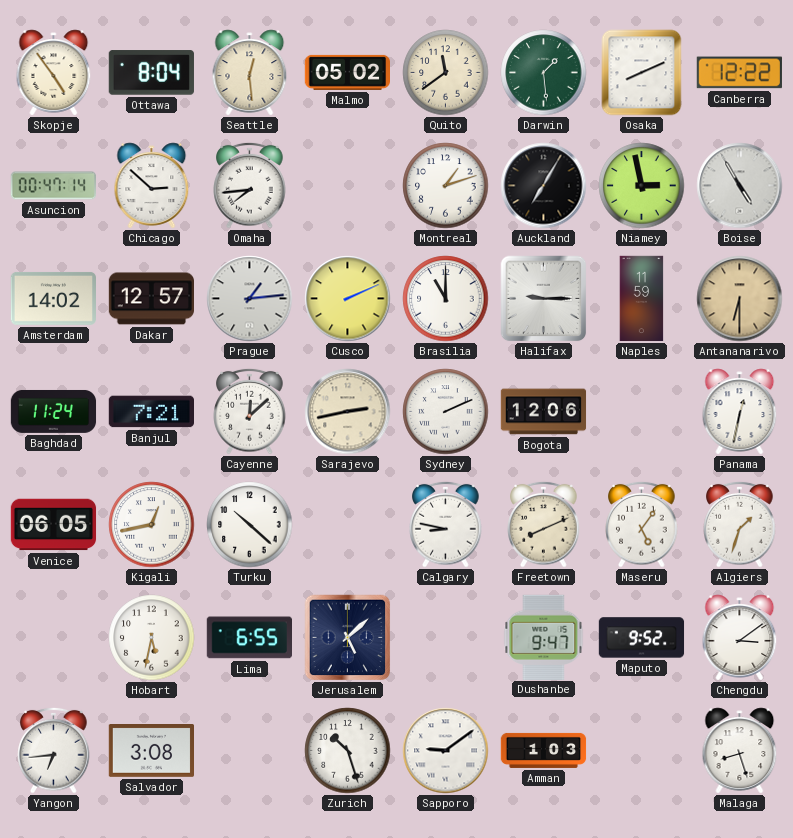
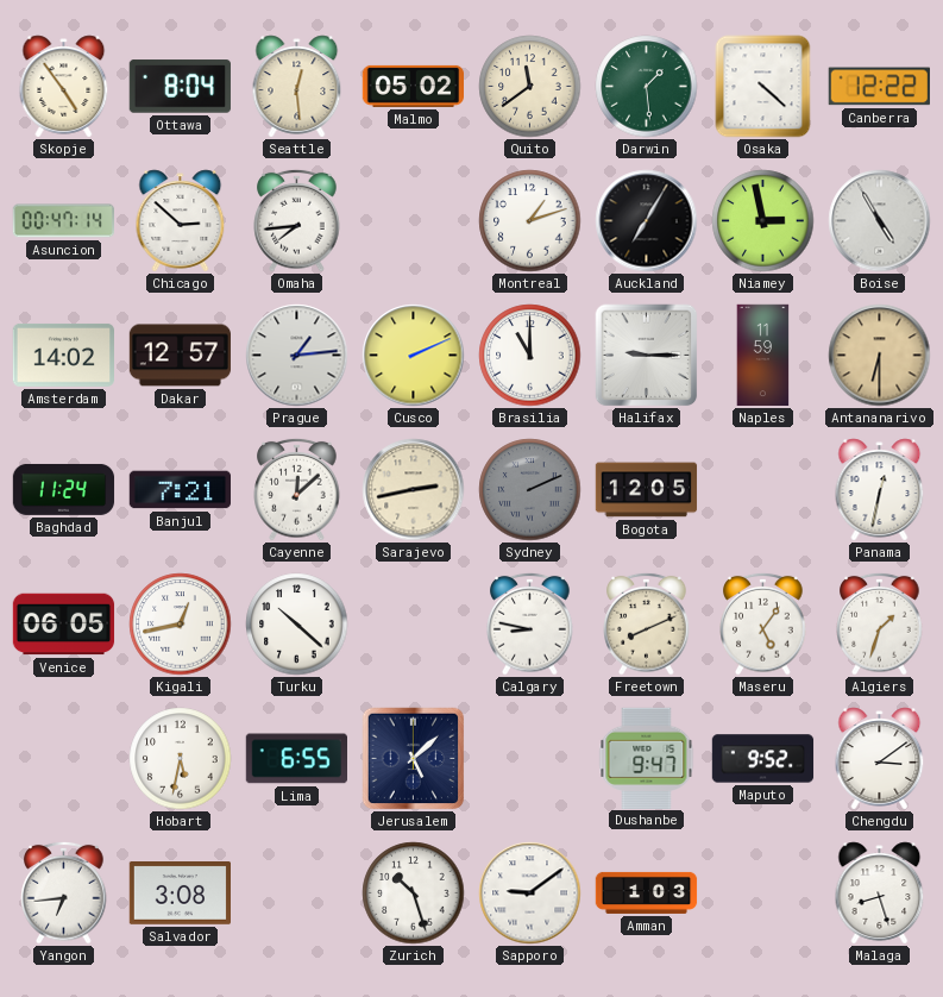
Osaka: 8:11 -> 4:22
Sydney dial: white -> grey
Bogota: 12:06 -> 12:05
